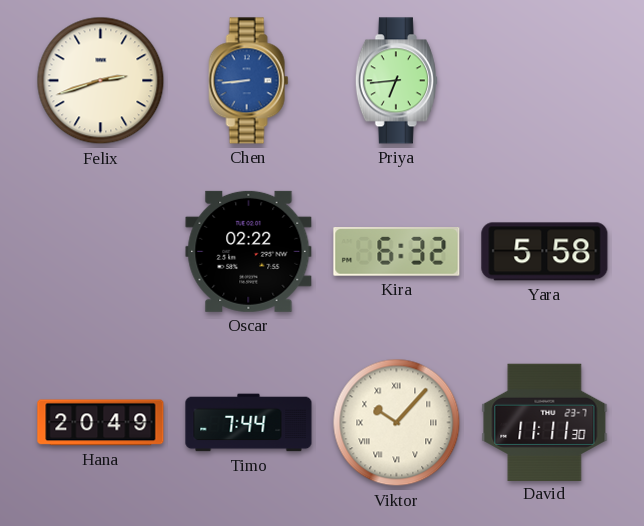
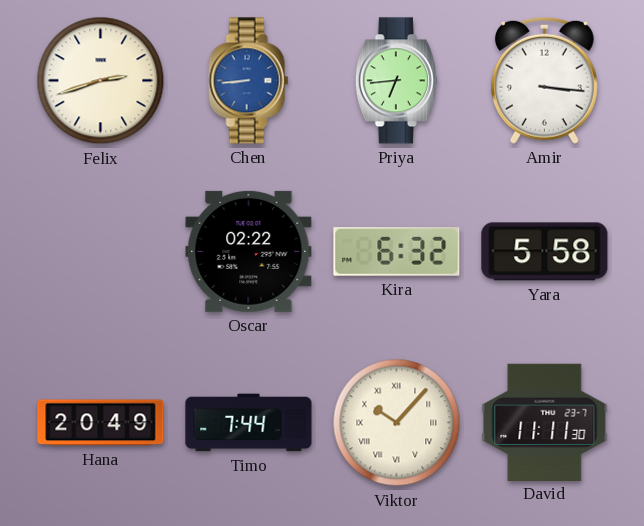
Amir: none -> 3:16
